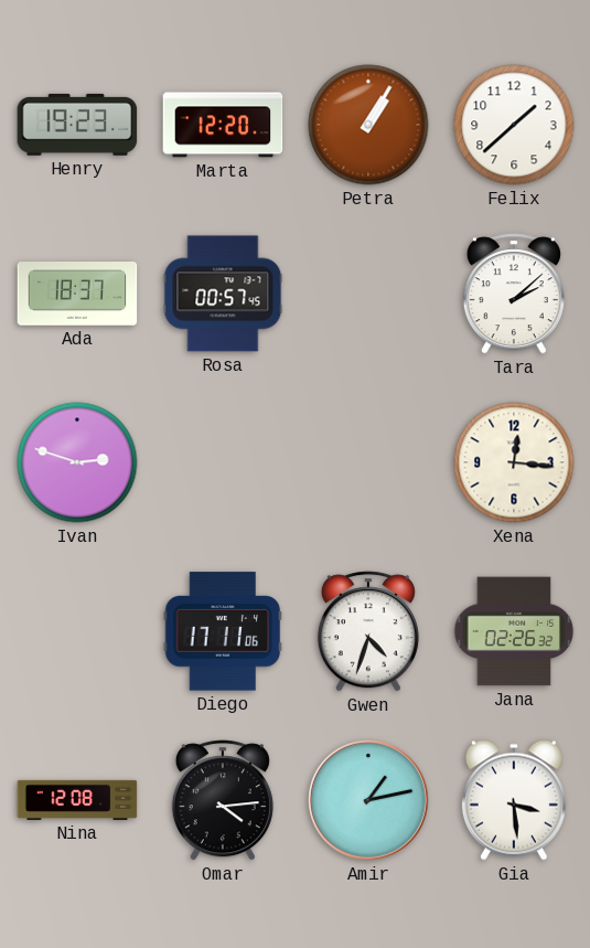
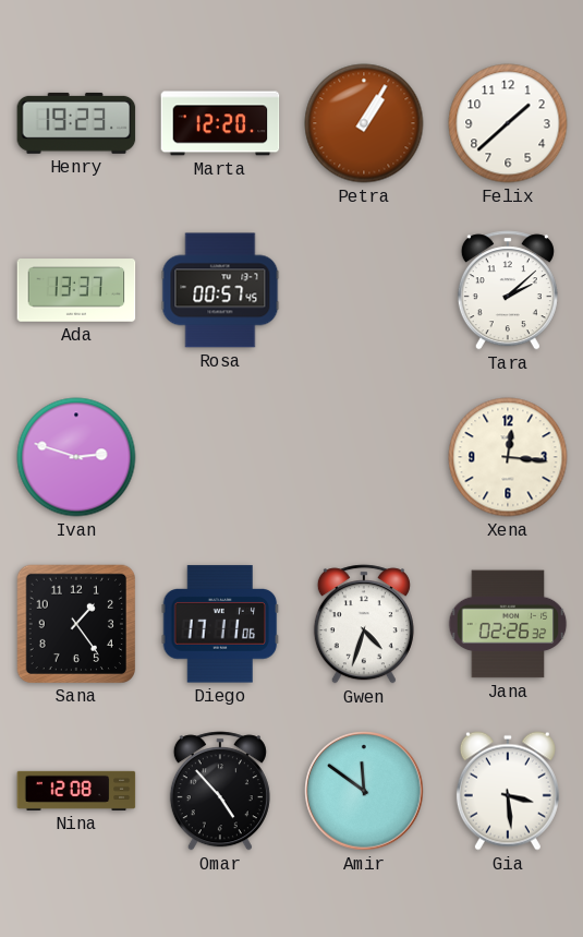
Ada: 18:37 -> 13:37
Sana: none -> 1:24
Omar: 4:14 -> 4:53
Amir: 1:13 -> 11:51
